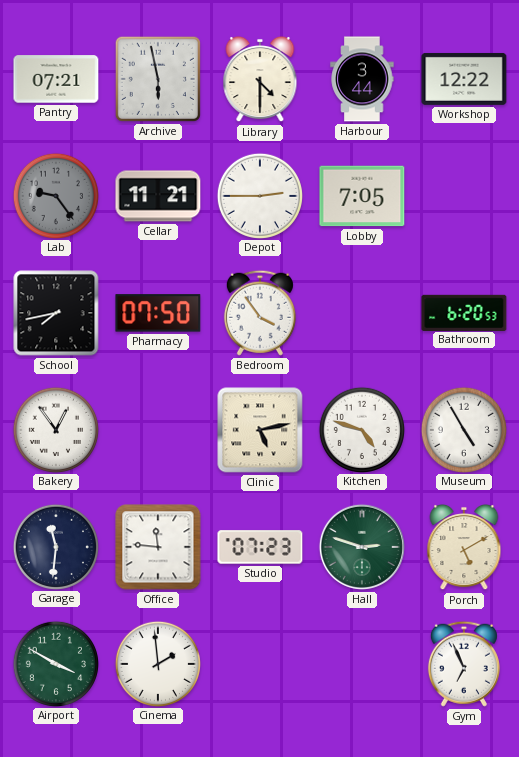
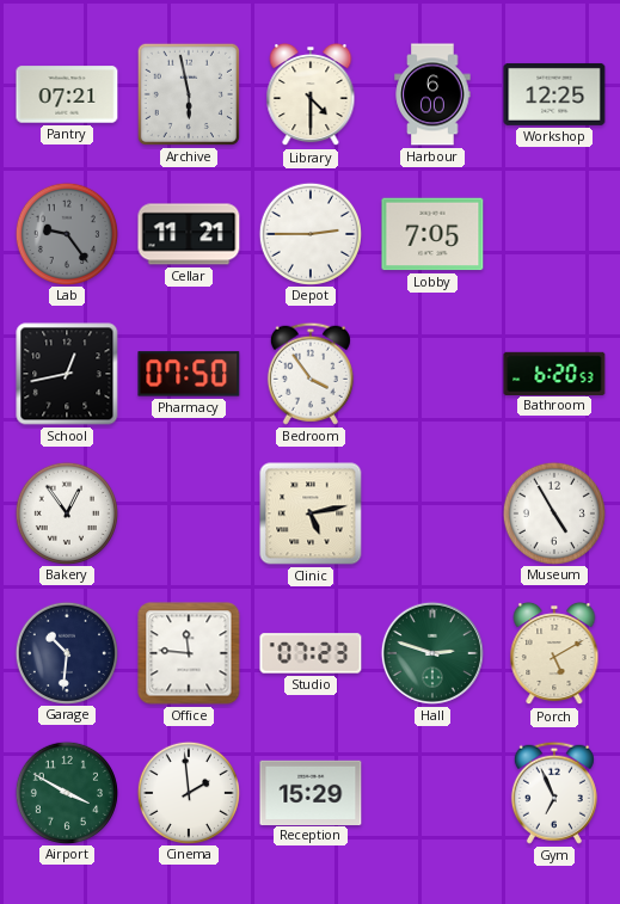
Harbour: 3:44 -> 6:00
Workshop: 12:22 -> 12:25
School: 7:43 -> 12:43
Kitchen: 4:48 -> none
Garage: 11:31 -> 10:31
Reception: none -> 15:29
